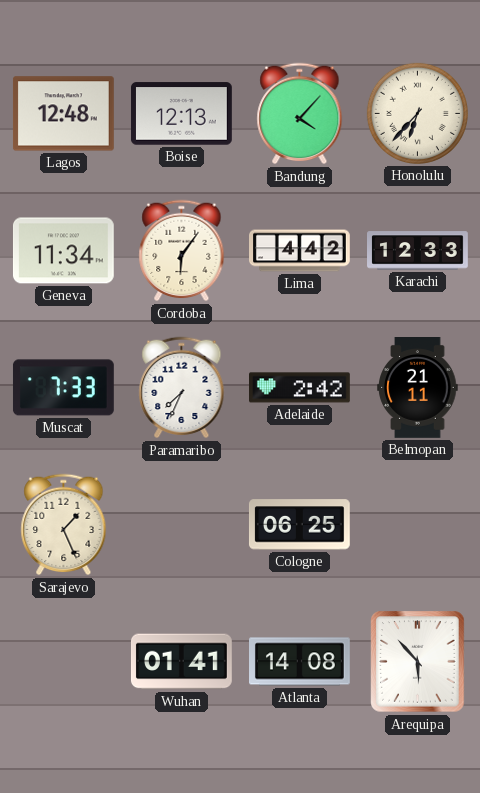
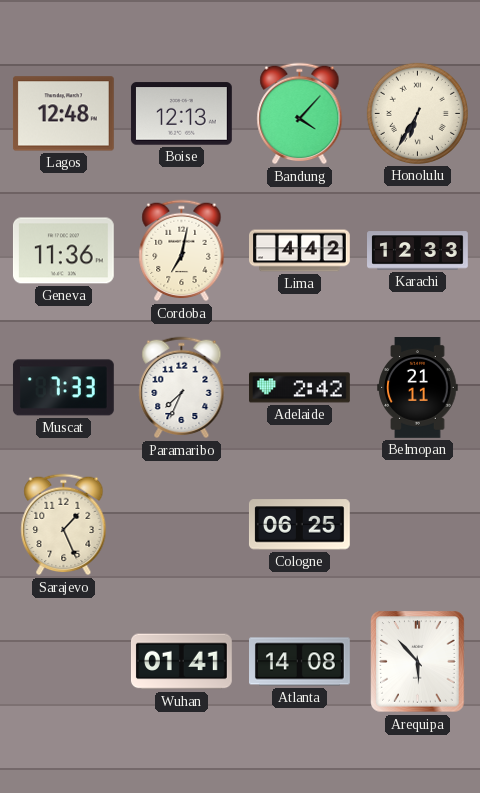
Honolulu: 6:37 -> 6:35
Geneva: 11:34 -> 11:36
Cordoba: 6:06 -> 7:02
